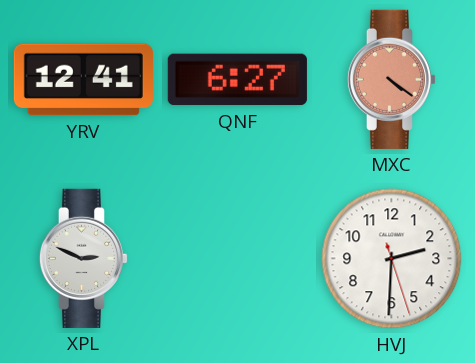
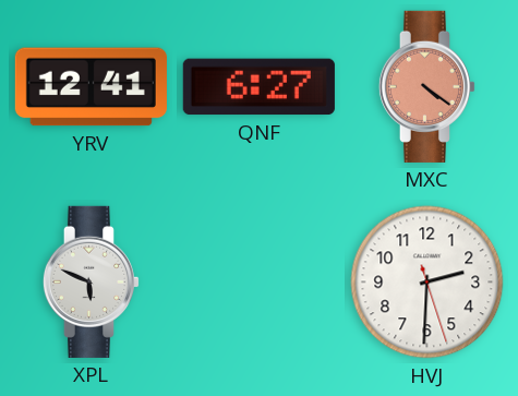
XPL: 2:49 -> 5:49
